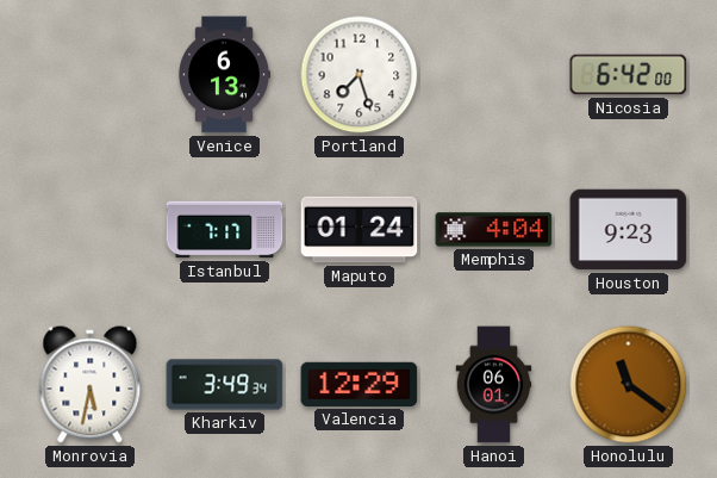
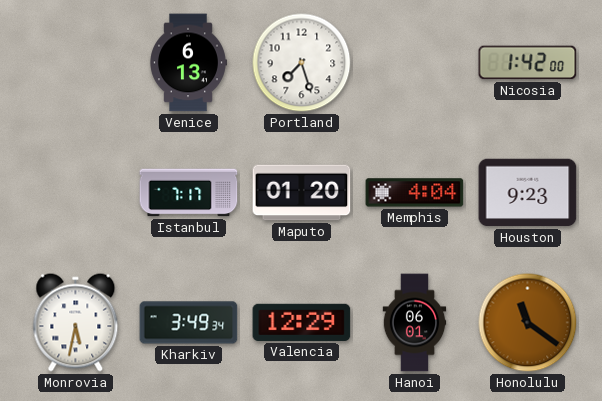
Nicosia: 6:42 -> 1:42
Maputo: 01:24 -> 01:20
